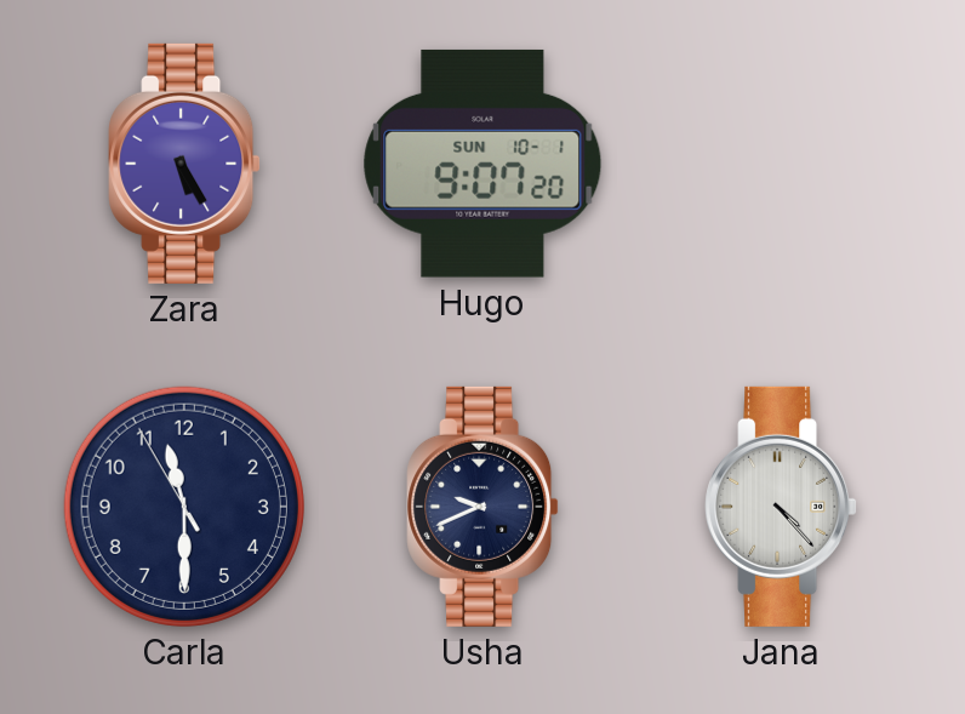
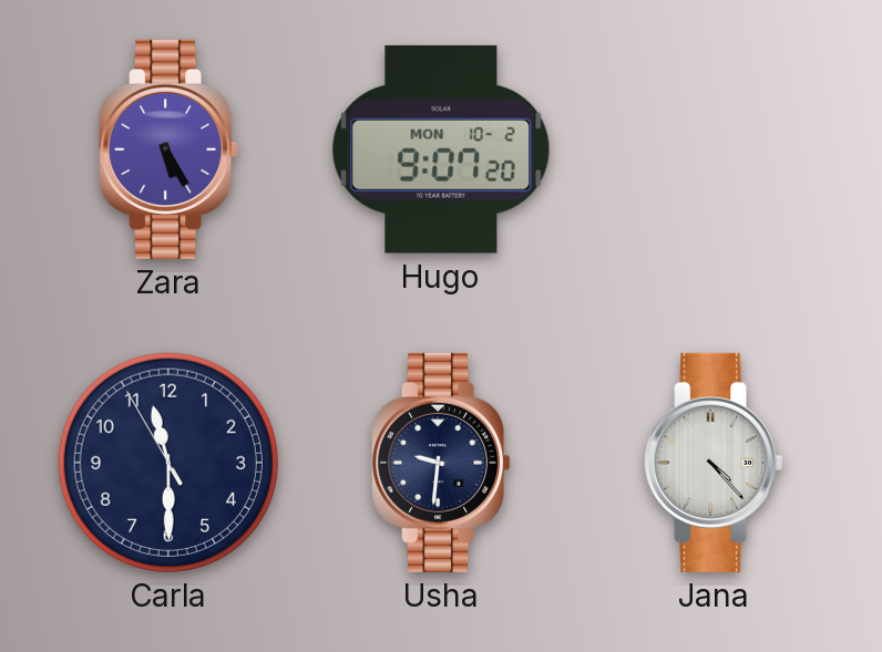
Hugo date: SUN 10-1 -> MON 10-2
Usha: 9:41 -> 9:31
